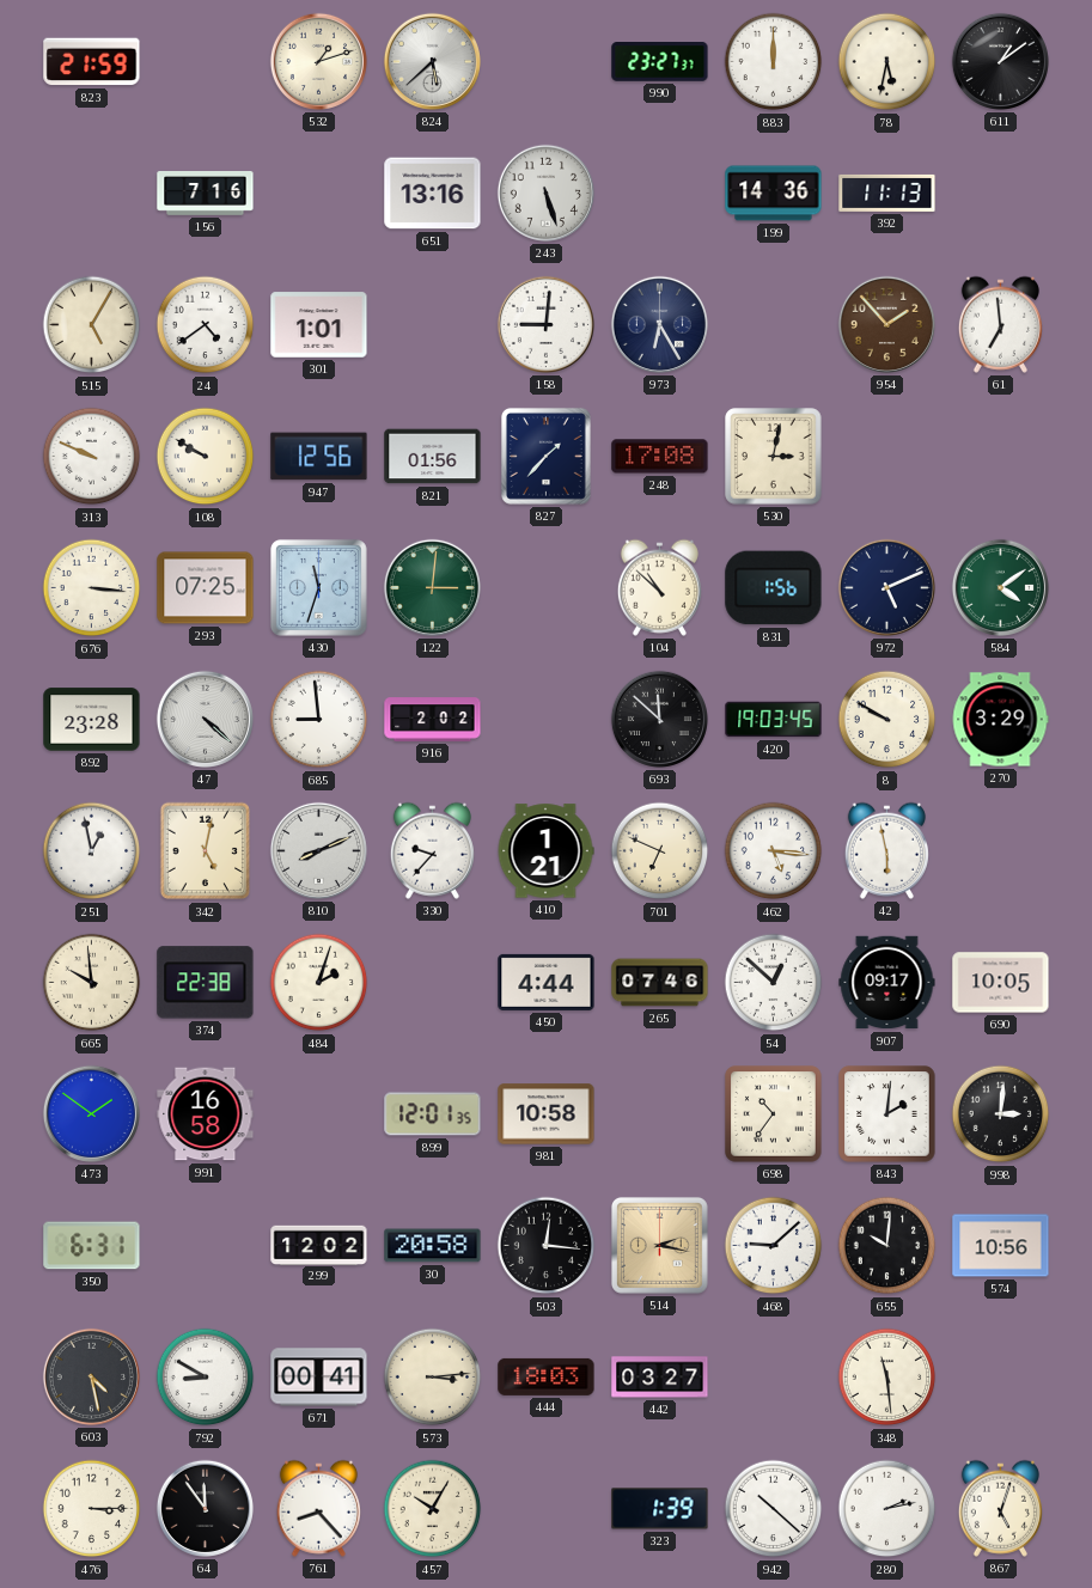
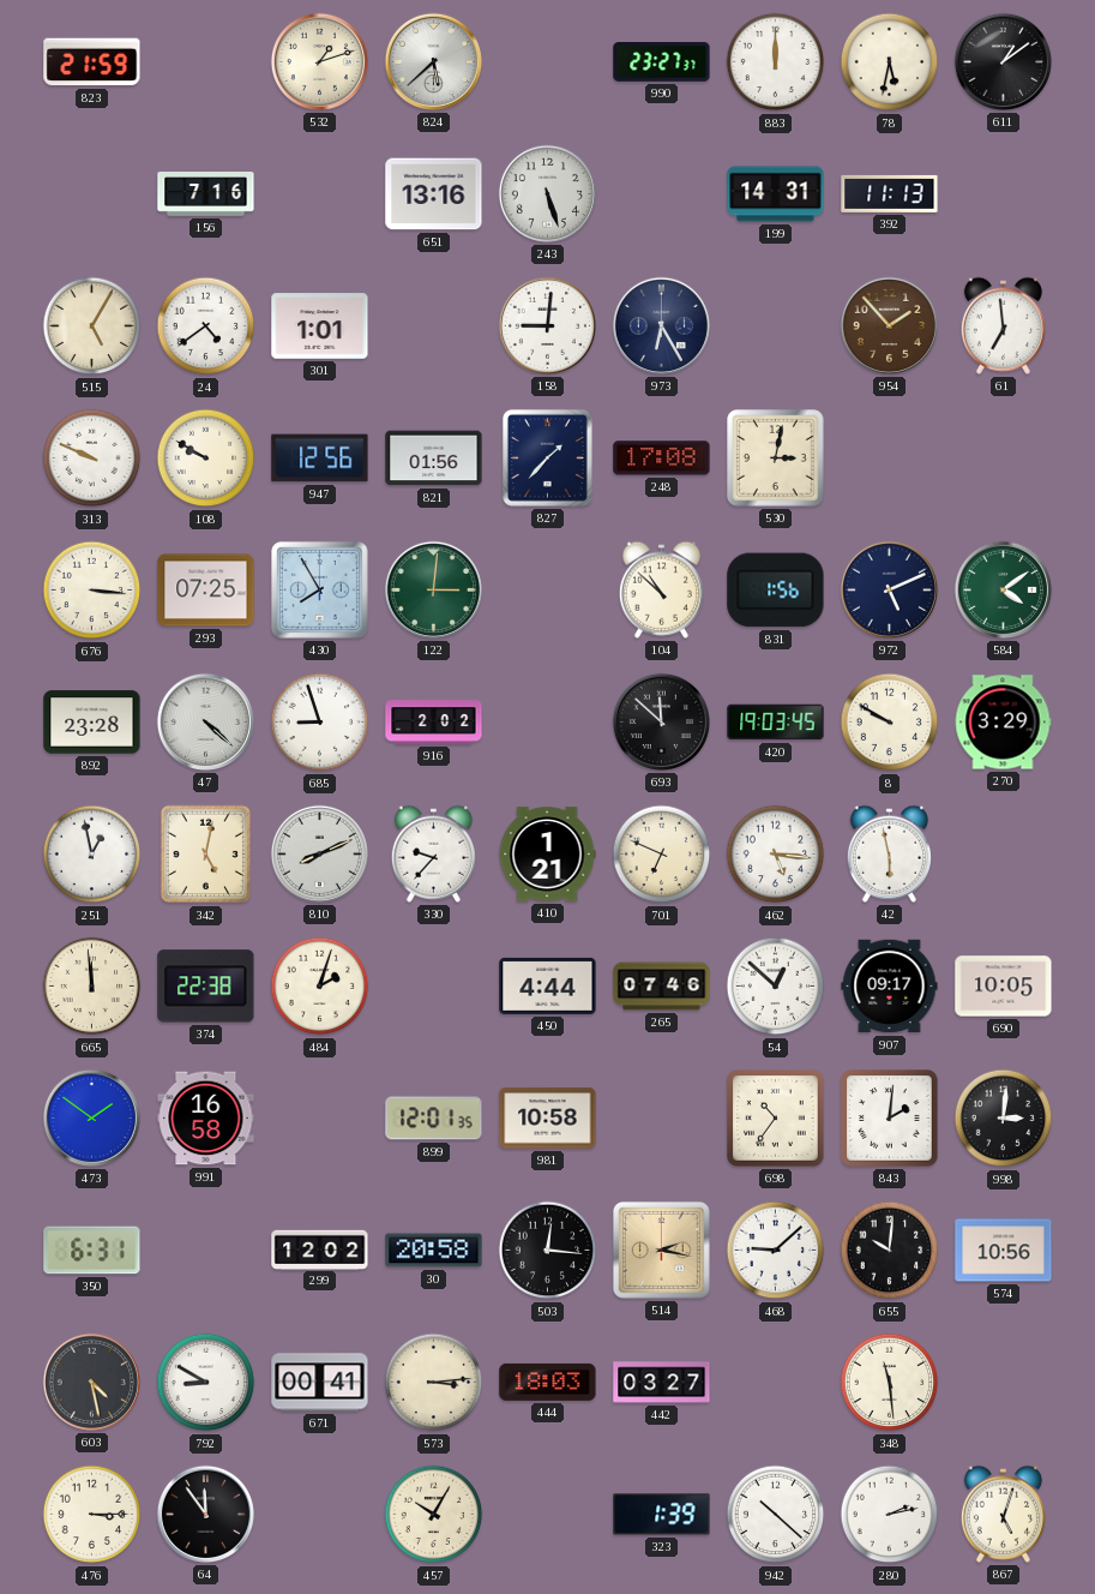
199: 14:36 -> 14:31
430: 11:33 -> 7:55
685: 8:59 -> 8:57
665: 9:59 -> 11:59
761: 8:23 -> none
